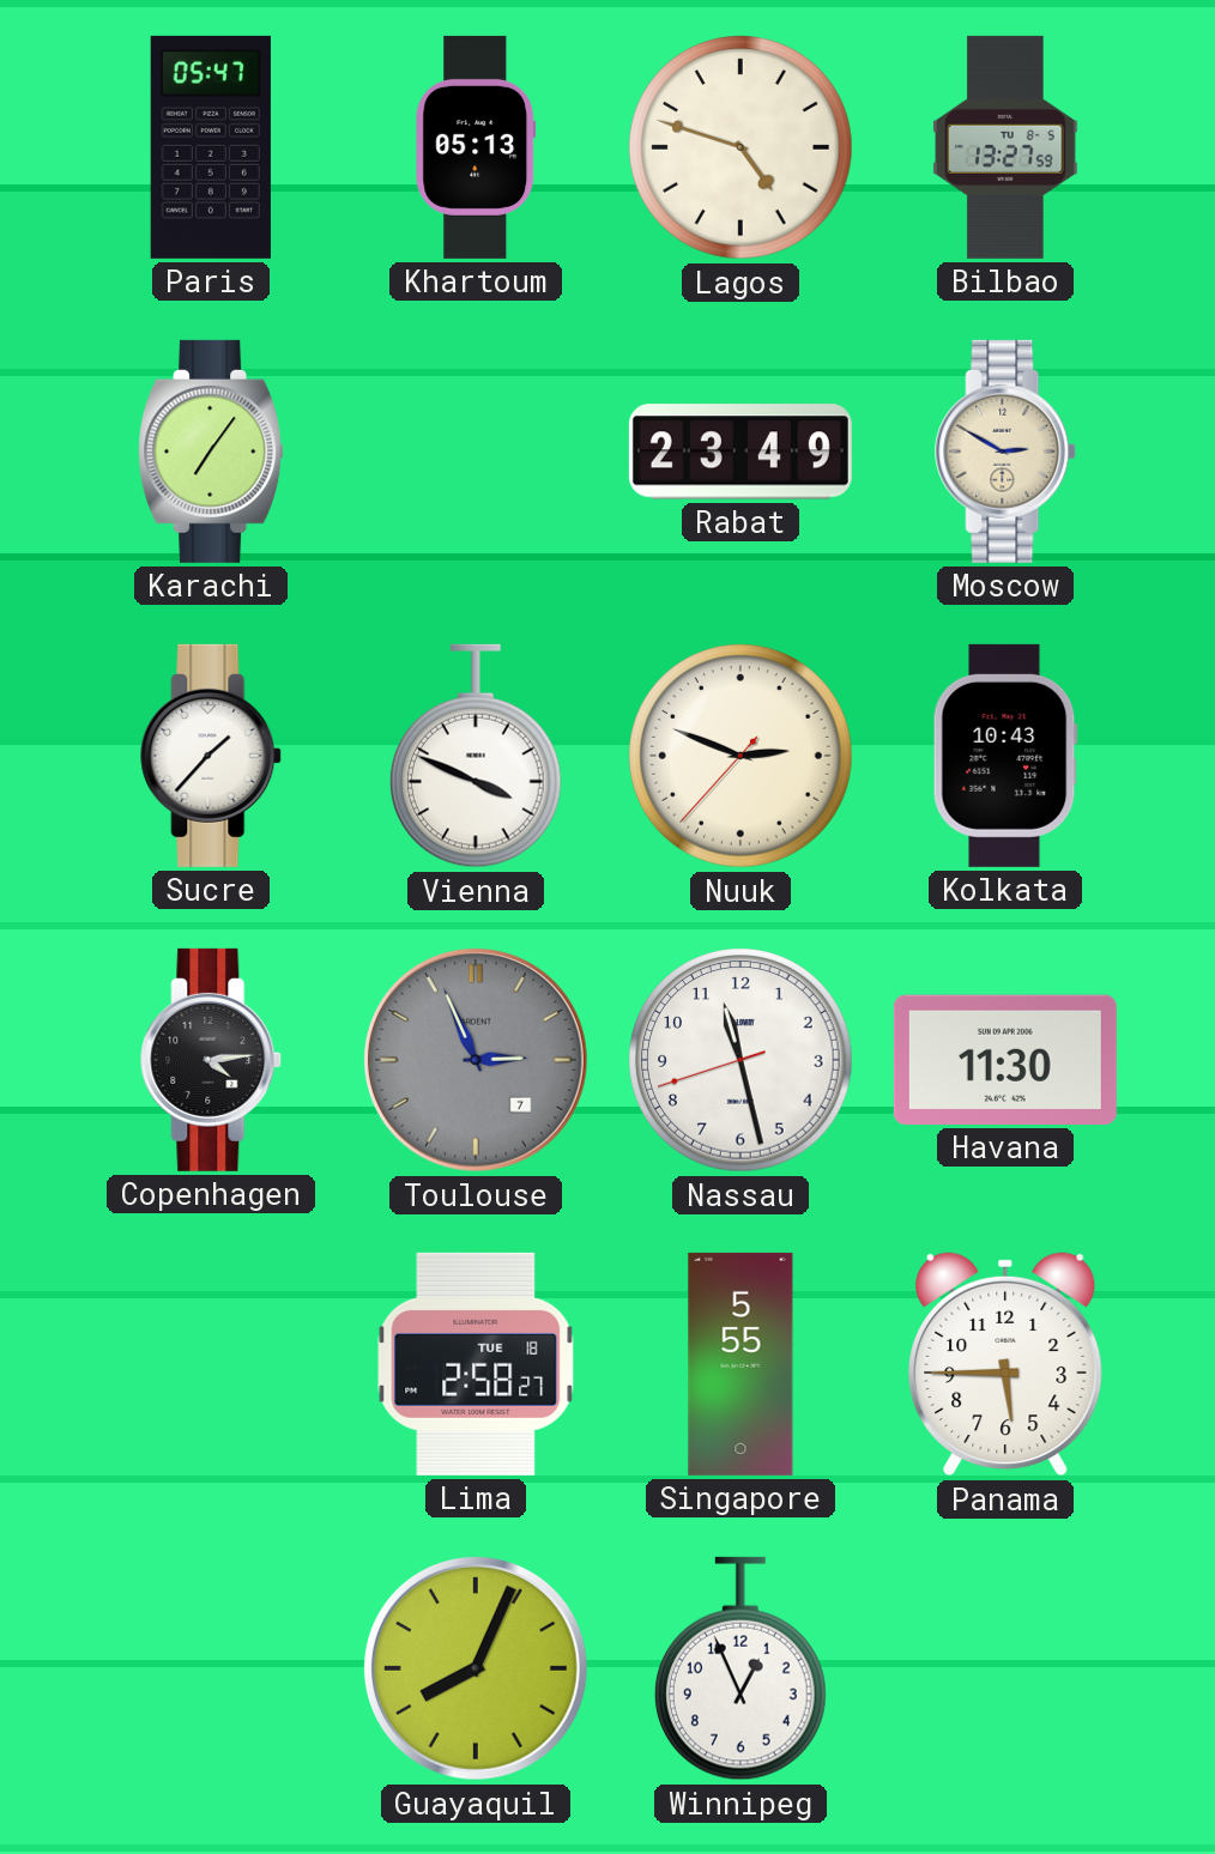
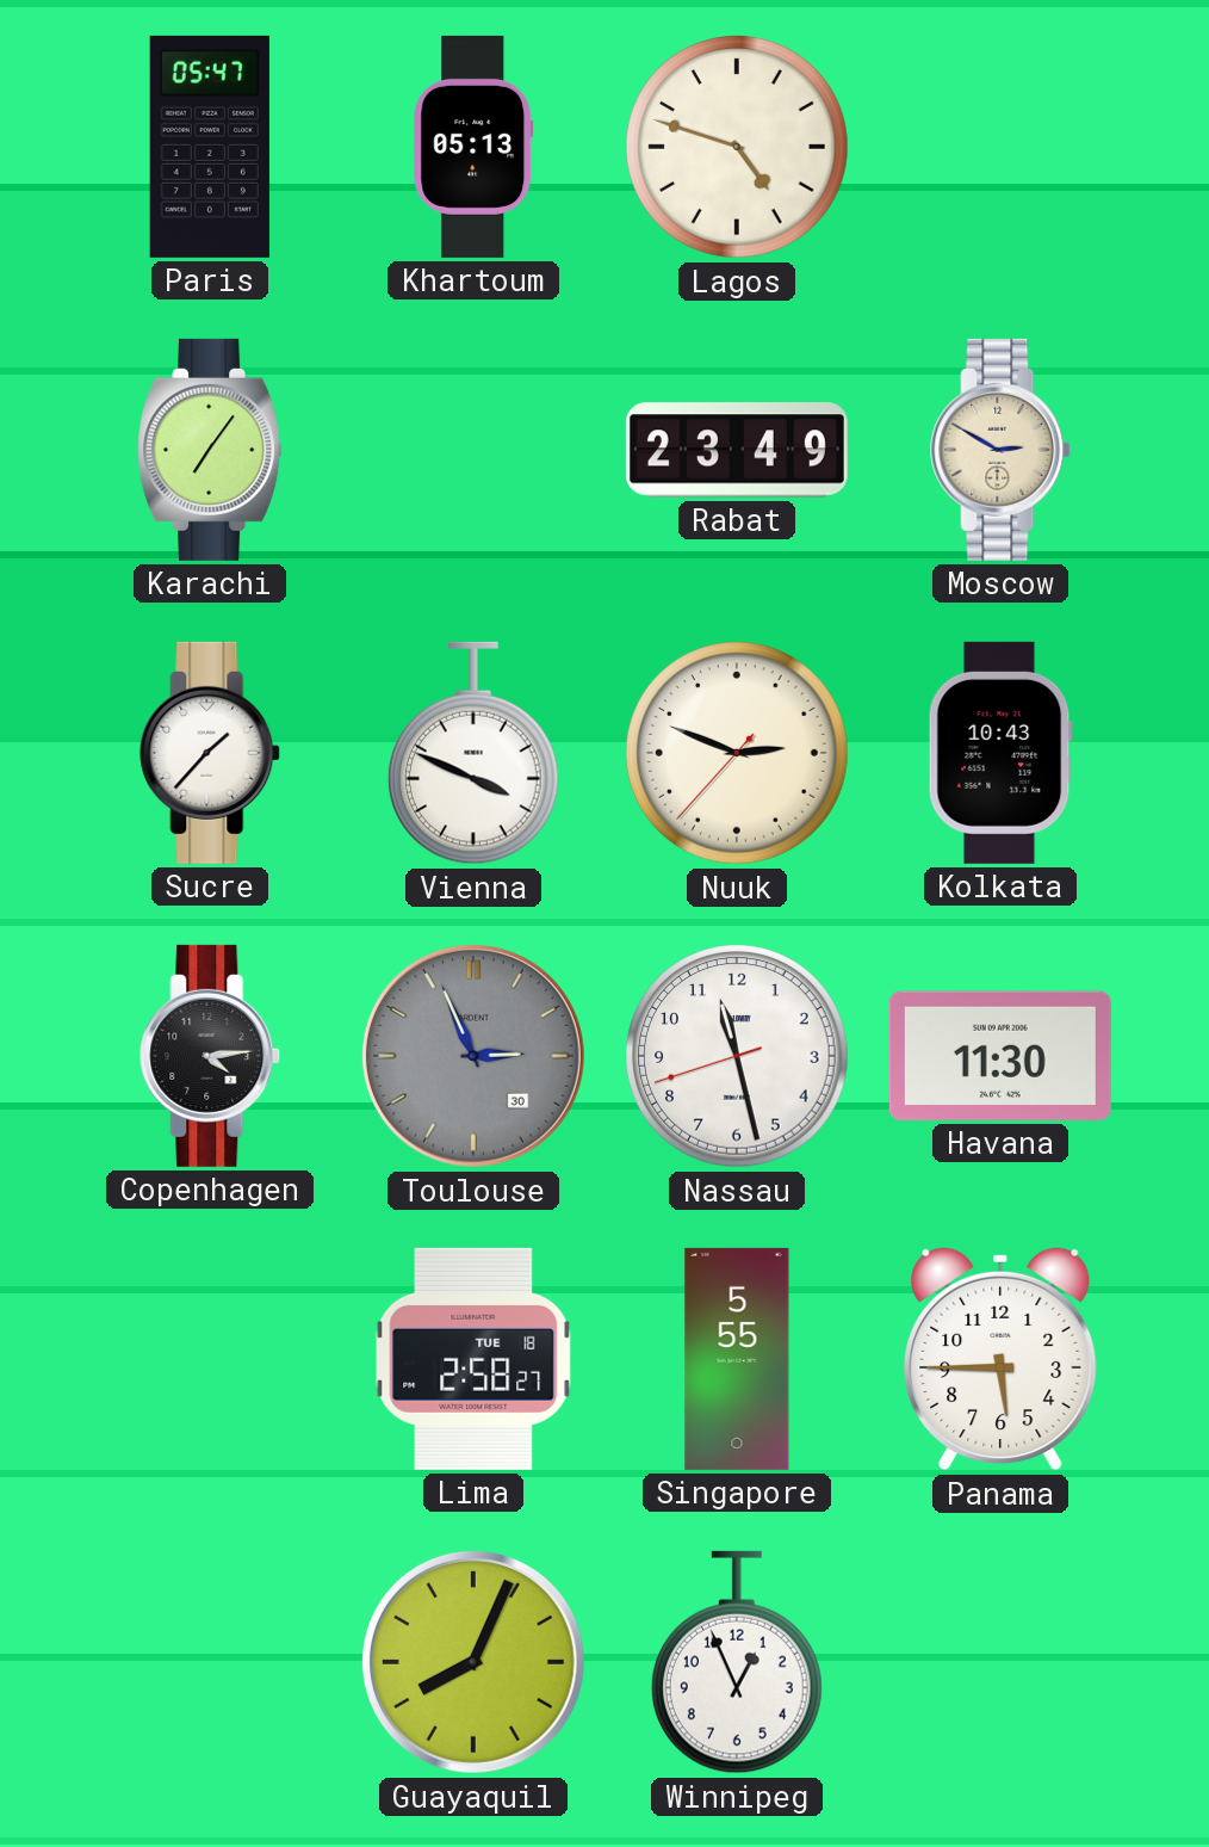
Bilbao: 13:27 -> none
Toulouse date: 7 -> 30
